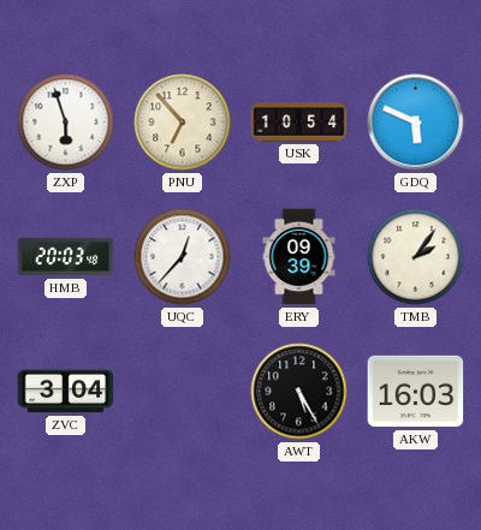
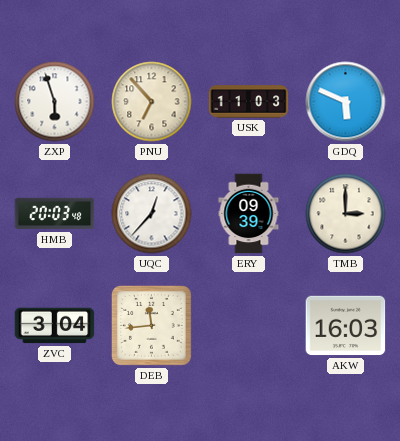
USK: 10:54 -> 11:03
TMB: 2:06 -> 3:00
DEB: none -> 11:44
AWT: 5:25 -> none
